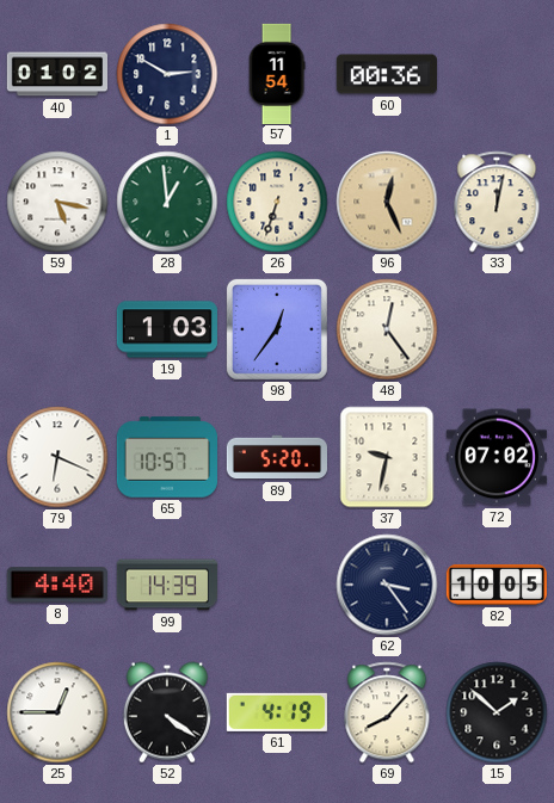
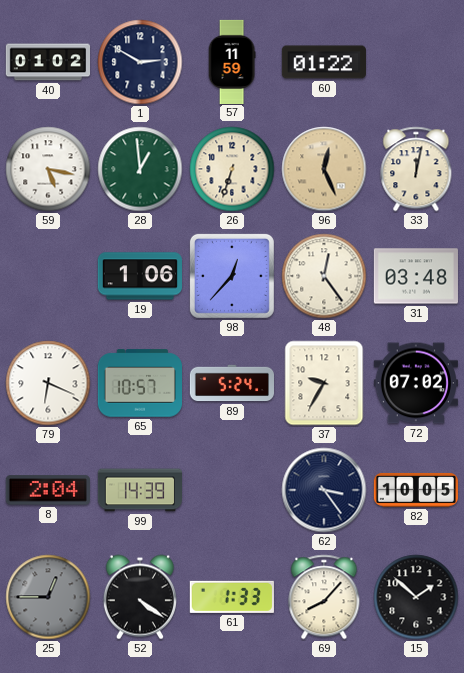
57: 11:54 -> 11:59
60: 00:36 -> 01:22
19: 1:03 -> 1:06
98: 12:36 -> 12:37
31: none -> 03:48
89: 5:20 -> 5:24
37: 9:32 -> 9:35
8: 4:40 -> 2:04
25 dial: white -> grey
61: 4:19 -> 1:33
